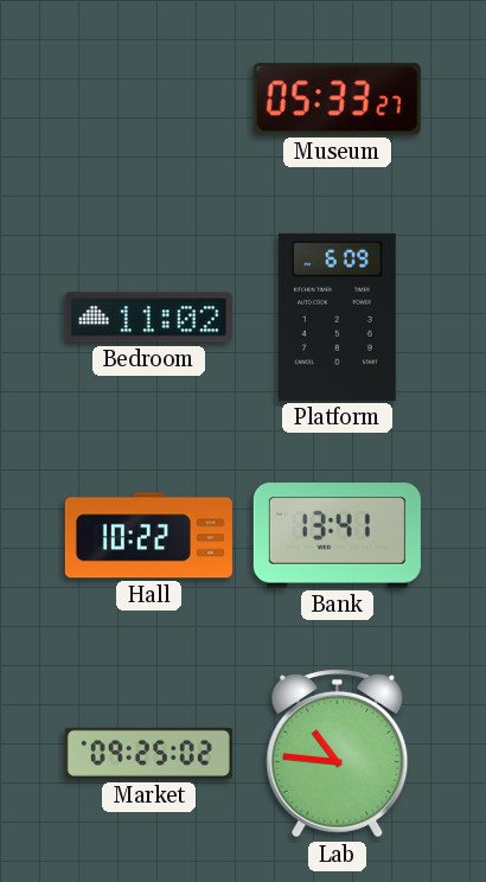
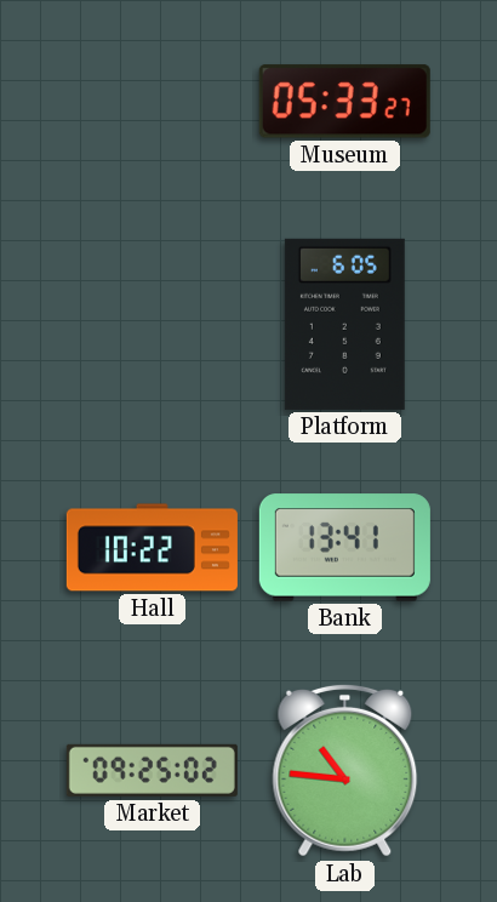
Bedroom: 11:02 -> none
Platform: 6:09 -> 6:05
